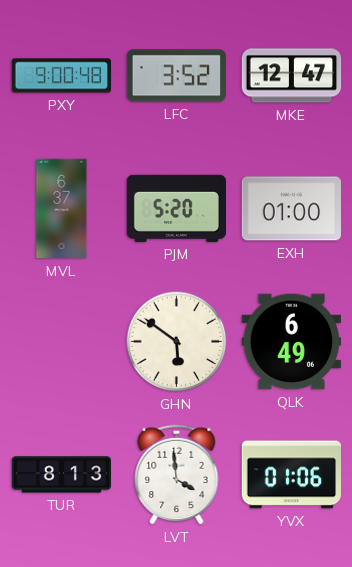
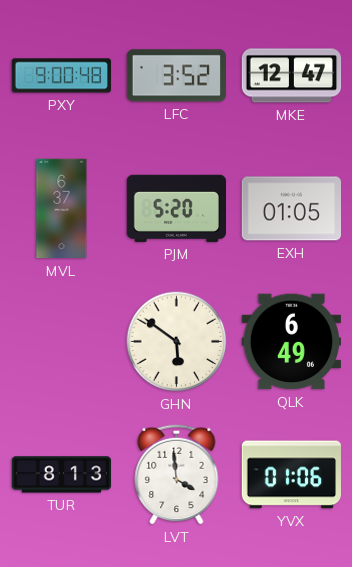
EXH: 01:00 -> 01:05
